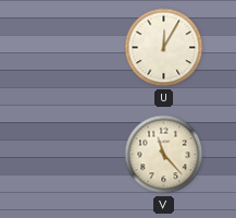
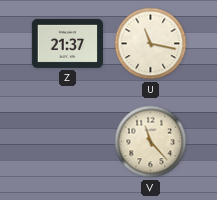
Z: none -> 21:37
U: 12:05 -> 11:17
